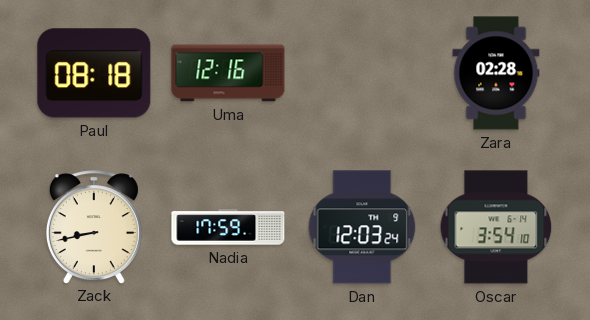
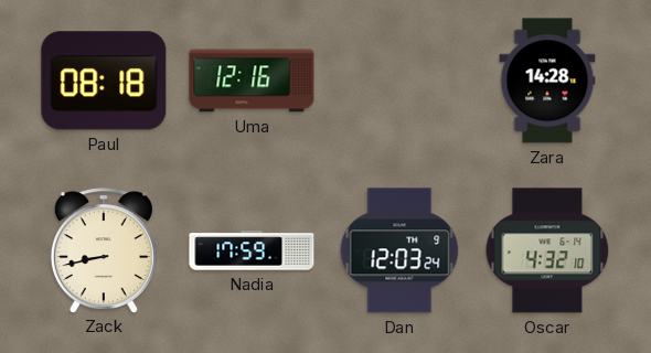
Zara: 02:28 -> 14:28
Oscar: 3:54 -> 4:32
